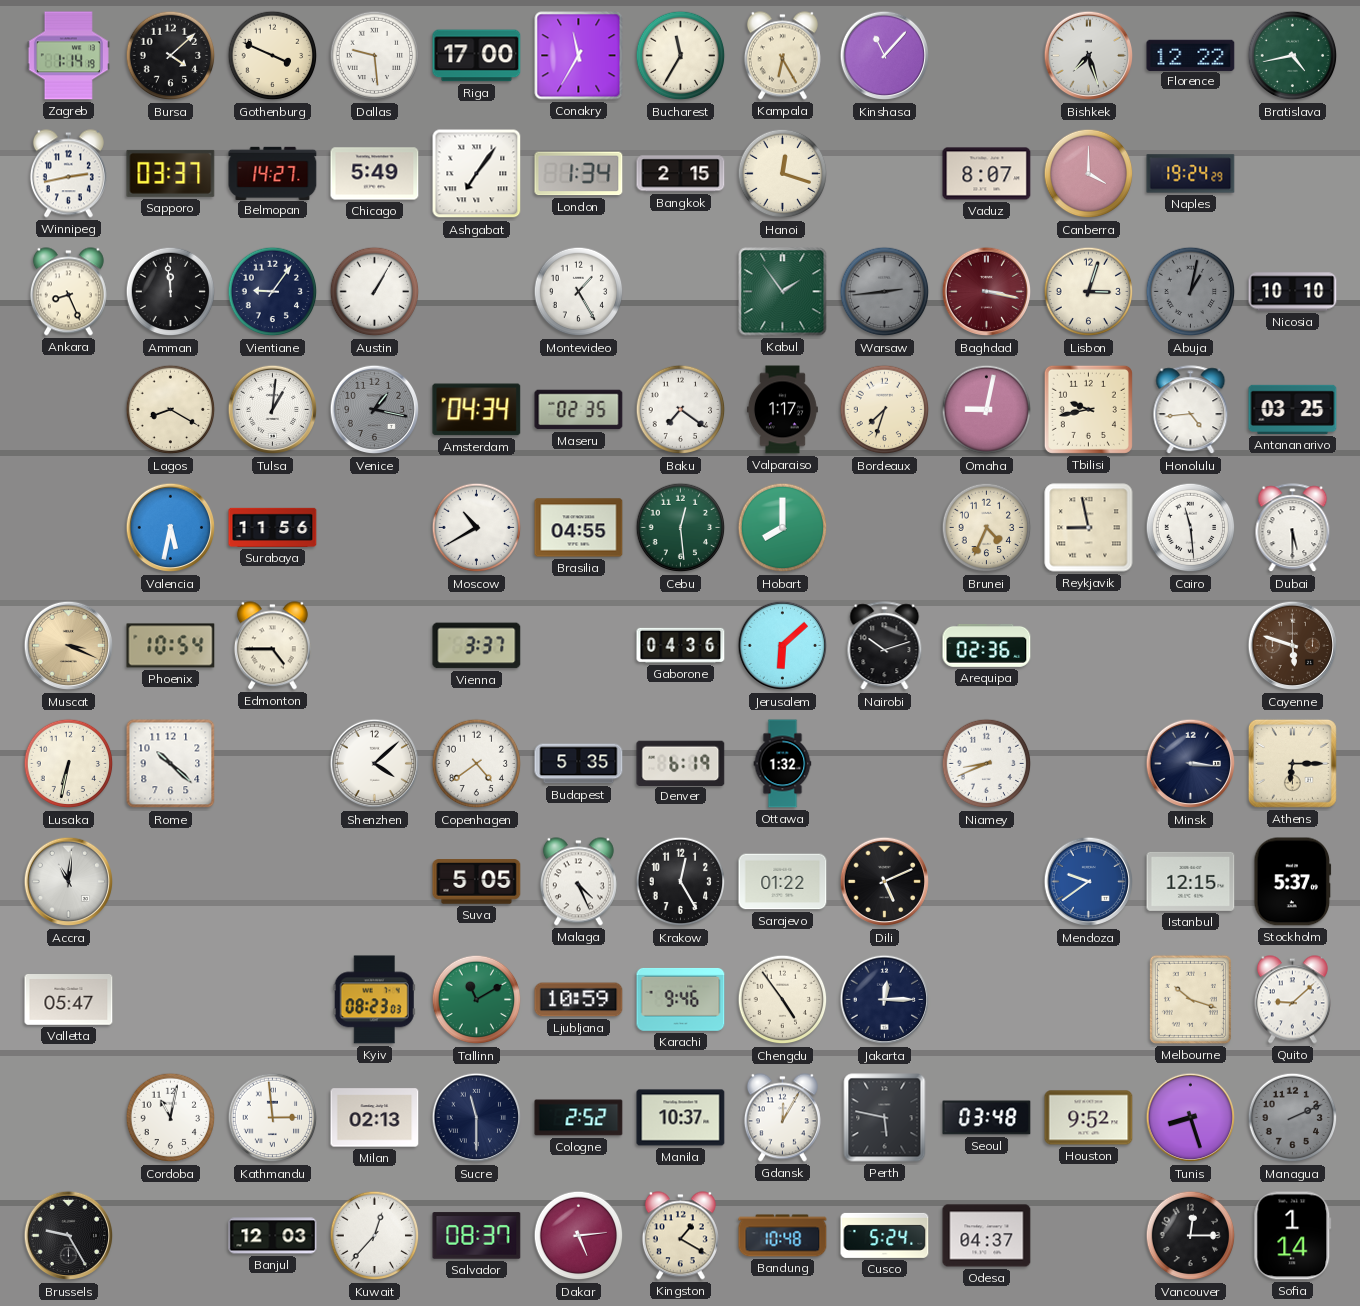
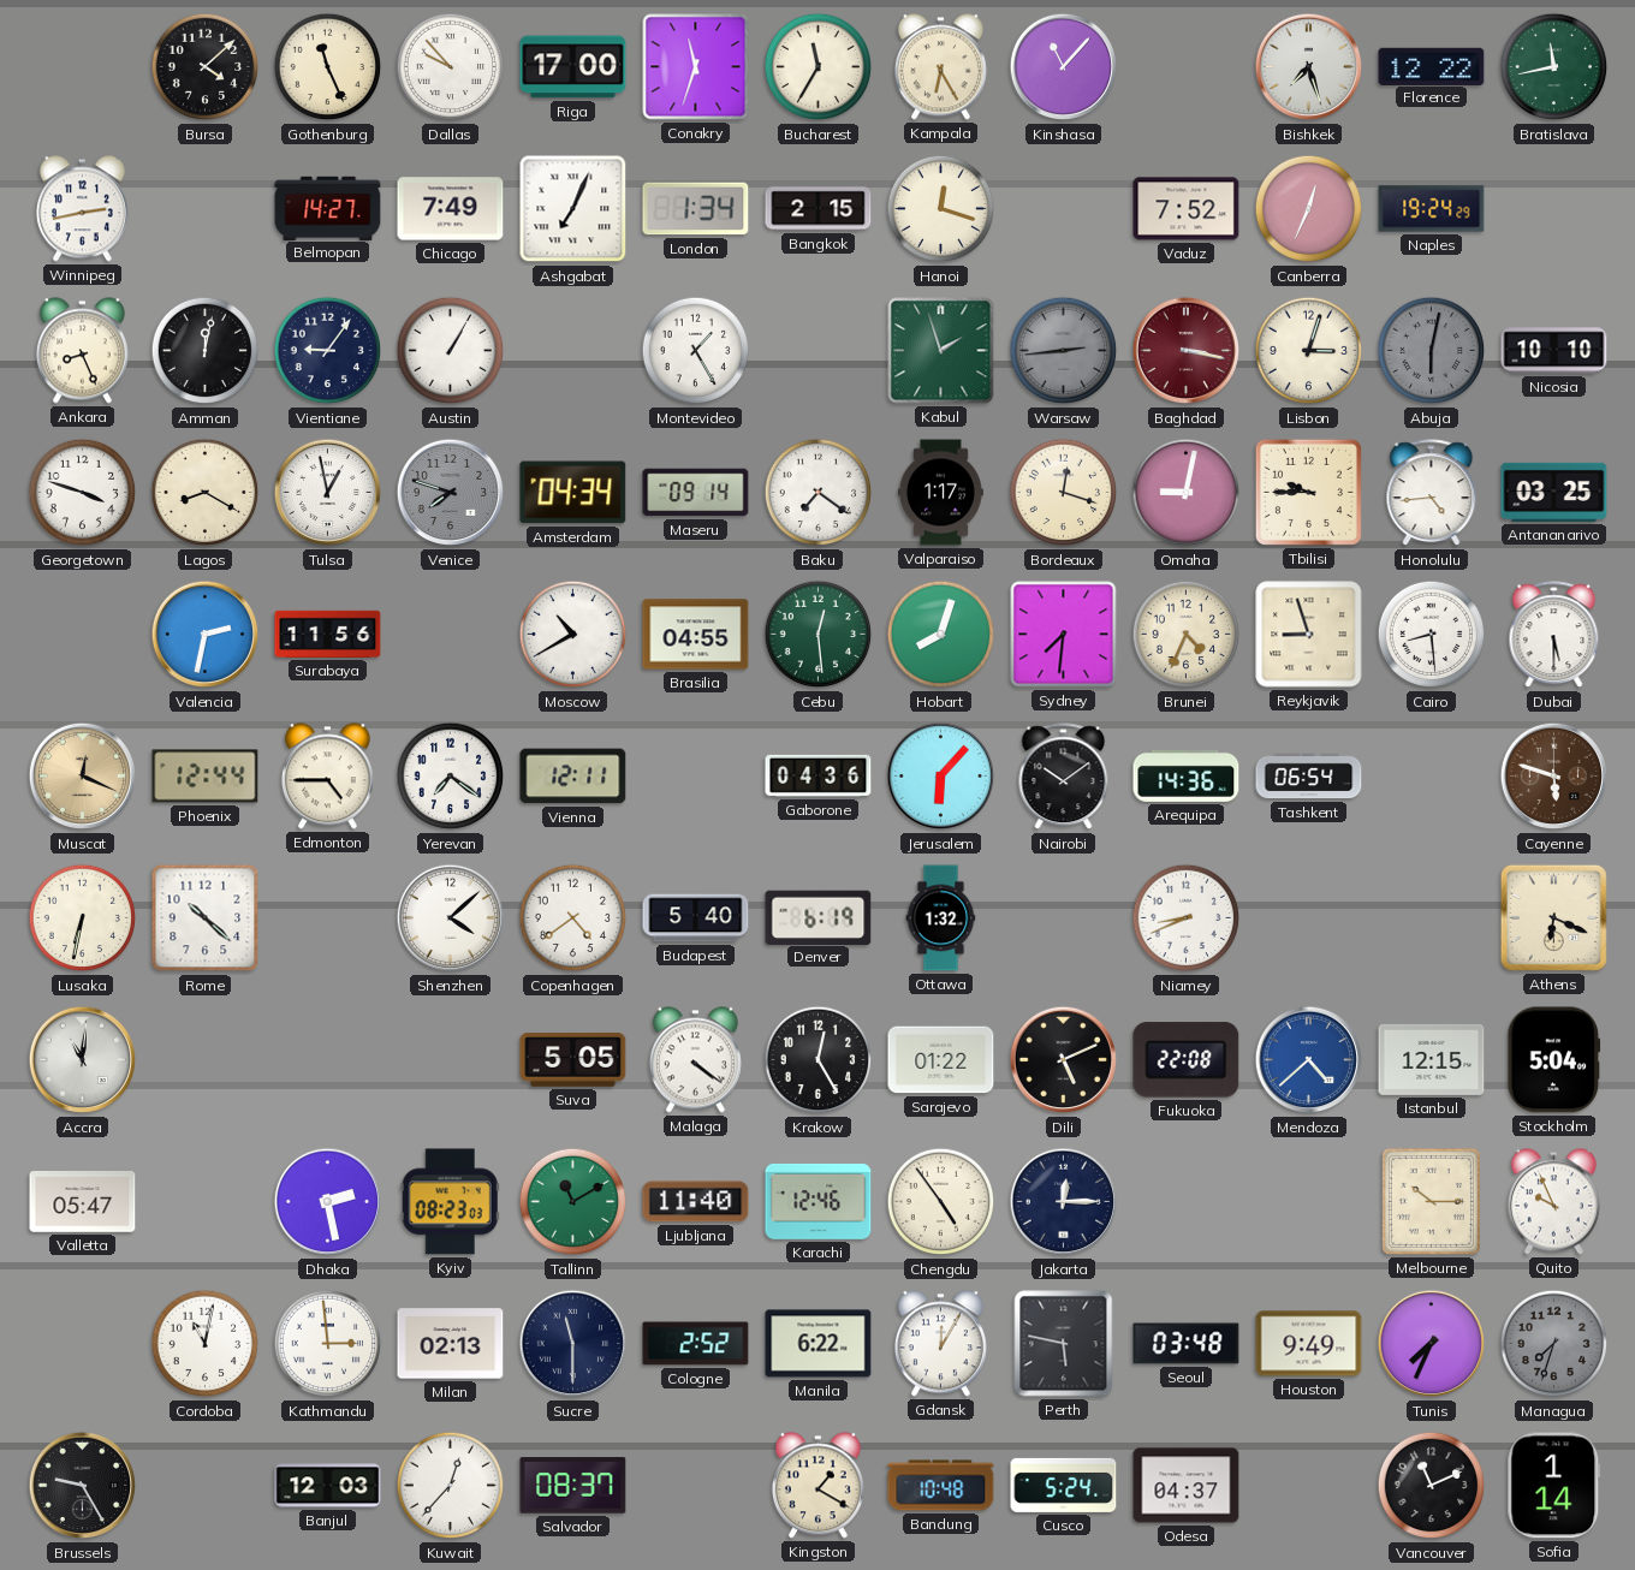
Zagreb: 1:14 -> none
Gothenburg: 3:49 -> 11:26
Dallas: 9:29 -> 9:53
Conakry: 11:35 -> 11:33
Bratislava: 4:43 -> 11:43
Sapporo: 03:37 -> none
Chicago: 5:49 -> 7:49
Ashgabat: 7:06 -> 7:04
Vaduz: 8:07 -> 7:52
Canberra: 4:00 -> 12:34
Amman: 11:59 -> 12:02
Kabul: 1:54 -> 1:57
Abuja: 1:02 -> 6:02
Georgetown: none -> 3:48
Tulsa: 1:01 -> 12:58
Venice: 1:17 -> 7:48
Maseru: 02:35 -> 09:14
Bordeaux: 7:33 -> 12:18
Tbilisi: 9:43 -> 9:45
Valencia: 5:32 -> 2:32
Hobart: 8:00 -> 8:03
Sydney: none -> 7:31
Reykjavik: 8:58 -> 8:57
Cairo: 11:29 -> 8:29
Muscat: 3:19 -> 12:19
Phoenix: 10:54 -> 12:44
Yerevan: none -> 7:21
Vienna: 3:37 -> 12:11
Jerusalem: 6:08 -> 6:07
Nairobi: 10:12 -> 10:09
Arequipa: 02:36 -> 14:36
Tashkent: none -> 06:54
Budapest: 5:35 -> 5:40
Minsk: 3:16 -> none
Athens: 6:15 -> 6:19
Malaga: 4:26 -> 4:21
Fukuoka: none -> 22:08
Mendoza: 9:39 -> 4:38
Stockholm: 5:37 -> 5:04
Dhaka: none -> 2:28
Ljubljana: 10:59 -> 11:40
Karachi: 9:46 -> 12:46
Melbourne: 10:18 -> 10:15
Quito: 9:08 -> 9:56
Manila: 10:37 -> 6:22
Houston: 9:52 -> 9:49
Tunis: 8:27 -> 7:34
Managua: 2:11 -> 7:33
Dakar: 5:14 -> none
Vancouver: 12:15 -> 11:11
